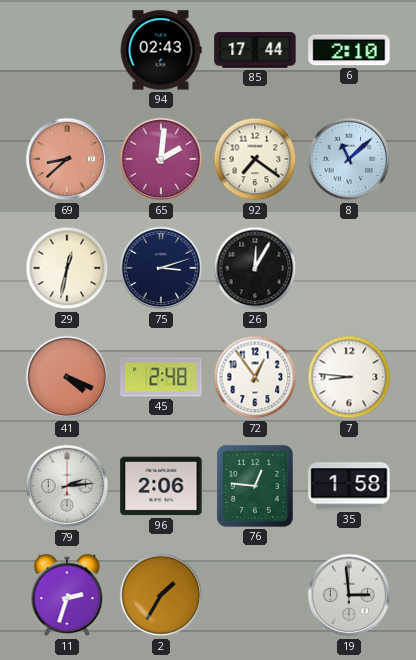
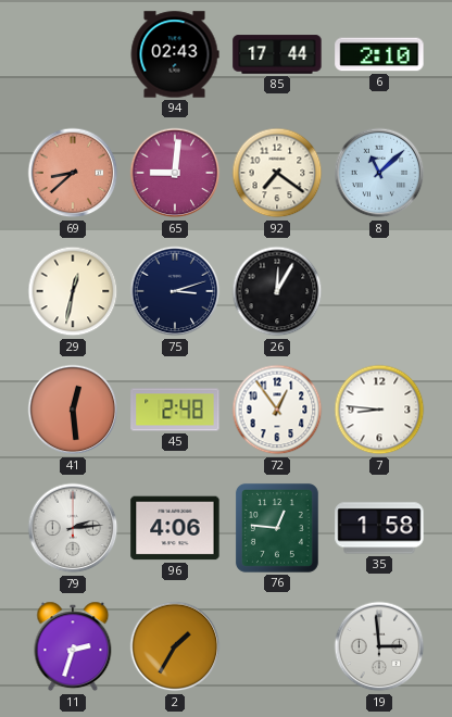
65: 2:01 -> 9:01
41: 4:19 -> 12:29
96: 2:06 -> 4:06
